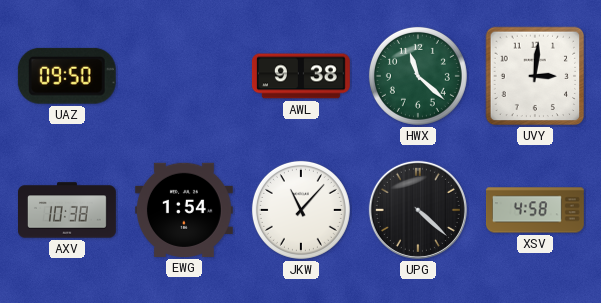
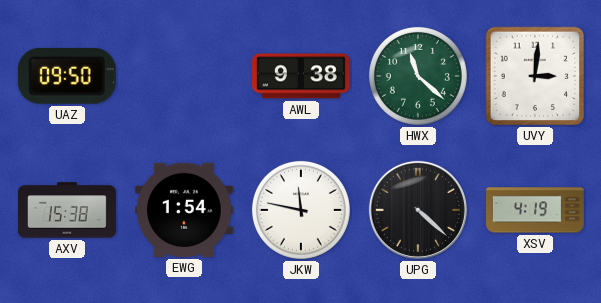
AXV: 10:38 -> 15:38
JKW: 11:07 -> 11:47
XSV: 4:58 -> 4:19
